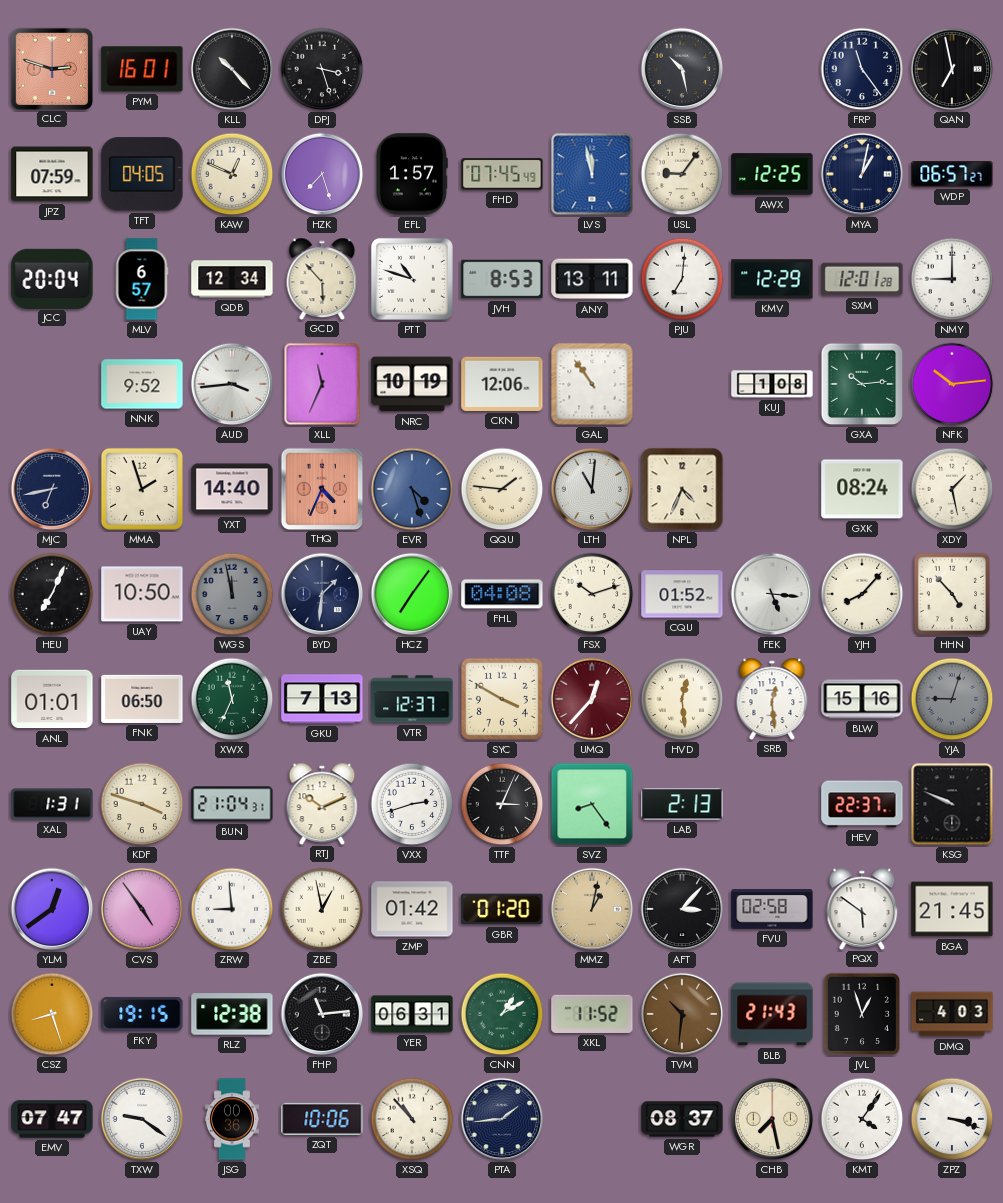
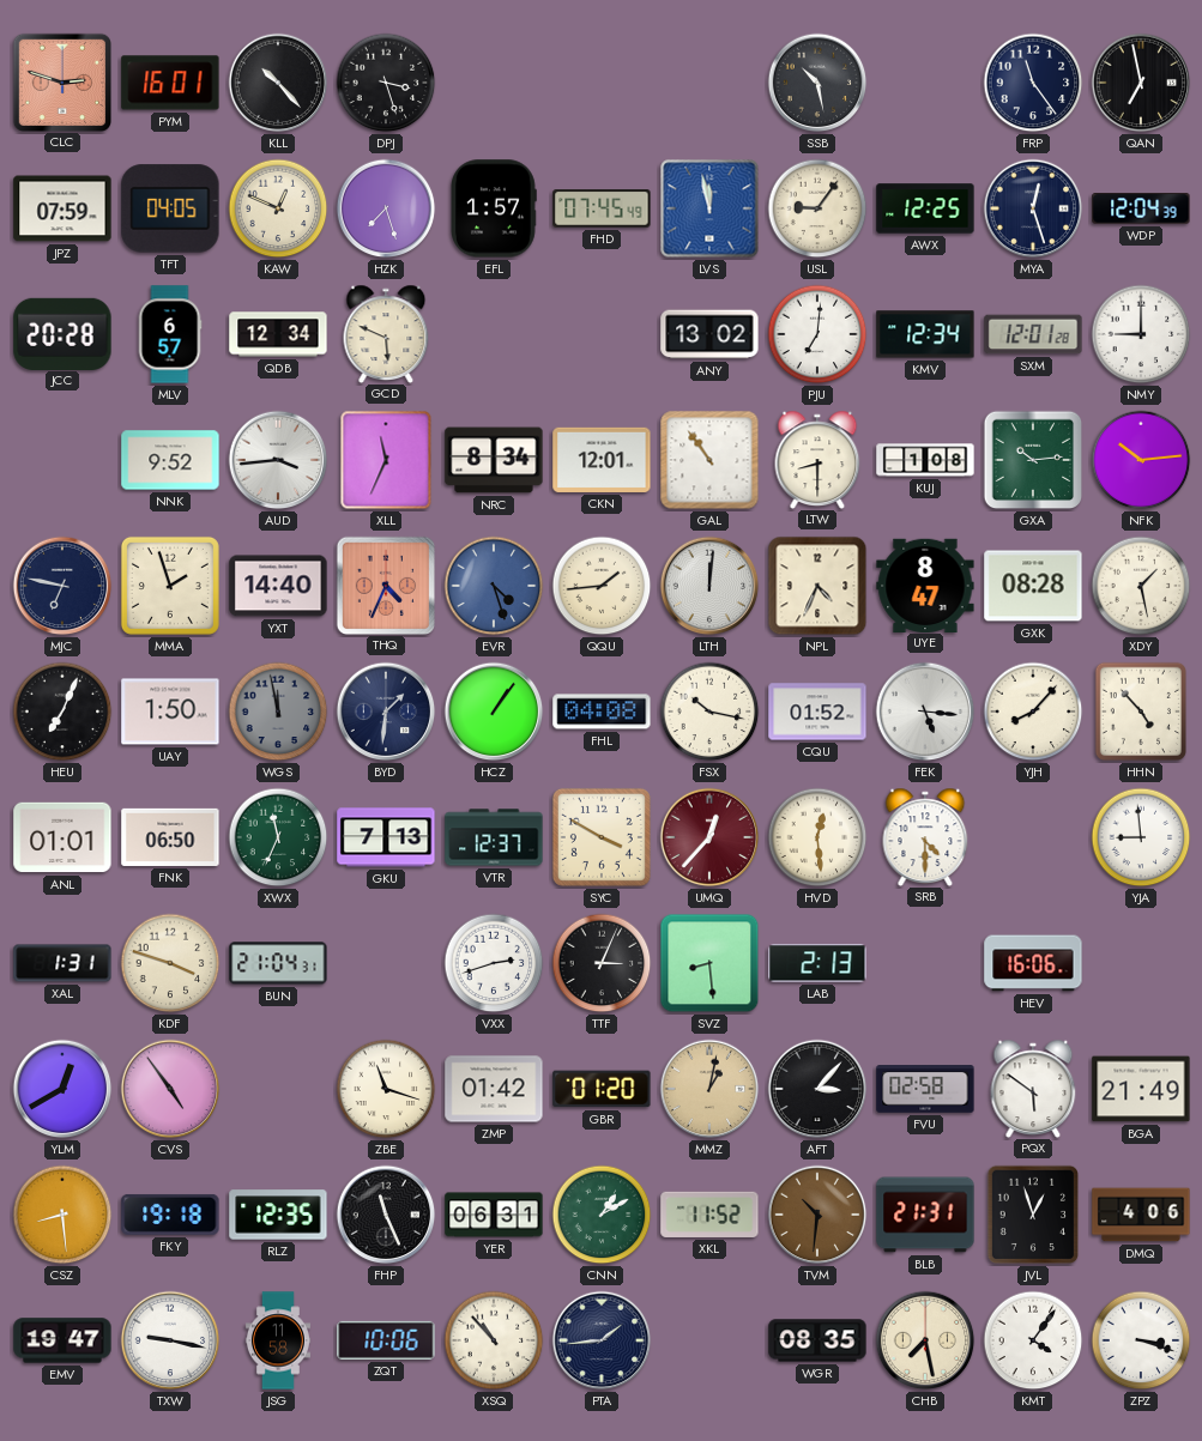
MYA: 1:02 -> 12:27
WDP: 06:57 -> 12:04
JCC: 20:04 -> 20:28
GCD: 5:53 -> 5:49
PTT: 10:48 -> none
JVH: 8:53 -> none
ANY: 13:11 -> 13:02
KMV: 12:29 -> 12:34
NRC: 10:19 -> 8:34
CKN: 12:06 -> 12:01
LTW: none -> 8:30
MJC: 6:43 -> 6:47
QQU: 1:46 -> 1:44
LTH: 11:01 -> 12:01
UYE: none -> 8:47
GXK: 08:24 -> 08:28
UAY: 10:50 -> 1:50
HCZ: 7:06 -> 1:06
FSX: 10:12 -> 10:17
SRB: 12:29 -> 4:30
BLW: 15:16 -> none
YJA: 9:03 -> 8:59
YJA dial: grey -> white
RTJ: 10:11 -> none
SVZ: 8:24 -> 8:29
HEV: 22:37 -> 16:06
KSG: 9:49 -> none
YLM: 12:39 -> 12:40
ZRW: 8:59 -> none
ZBE: 12:58 -> 11:18
BGA: 21:45 -> 21:49
CSZ: 8:27 -> 8:29
FKY: 19:15 -> 19:18
RLZ: 12:38 -> 12:35
FHP: 11:14 -> 11:26
BLB: 21:43 -> 21:31
DMQ: 4:03 -> 4:06
EMV: 07:47 -> 19:47
TXW: 9:21 -> 9:17
JSG: 00:36 -> 11:58
WGR: 08:37 -> 08:35
